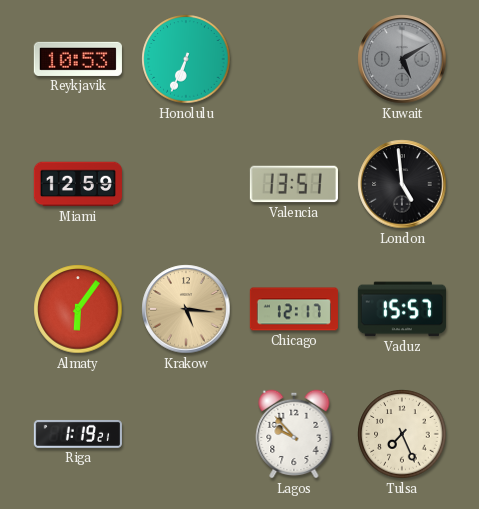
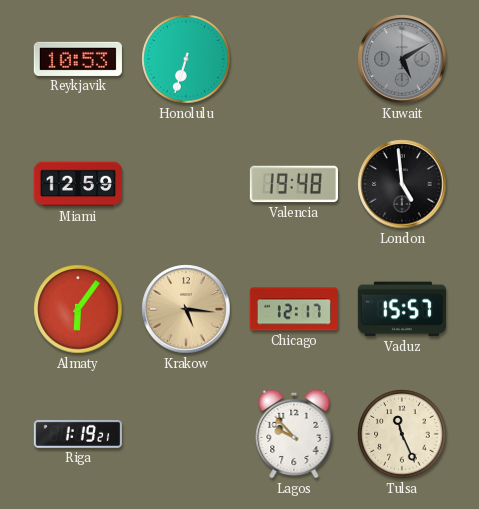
Honolulu: 6:34 -> 6:33
Valencia: 13:51 -> 19:48
Tulsa: 7:26 -> 11:26
